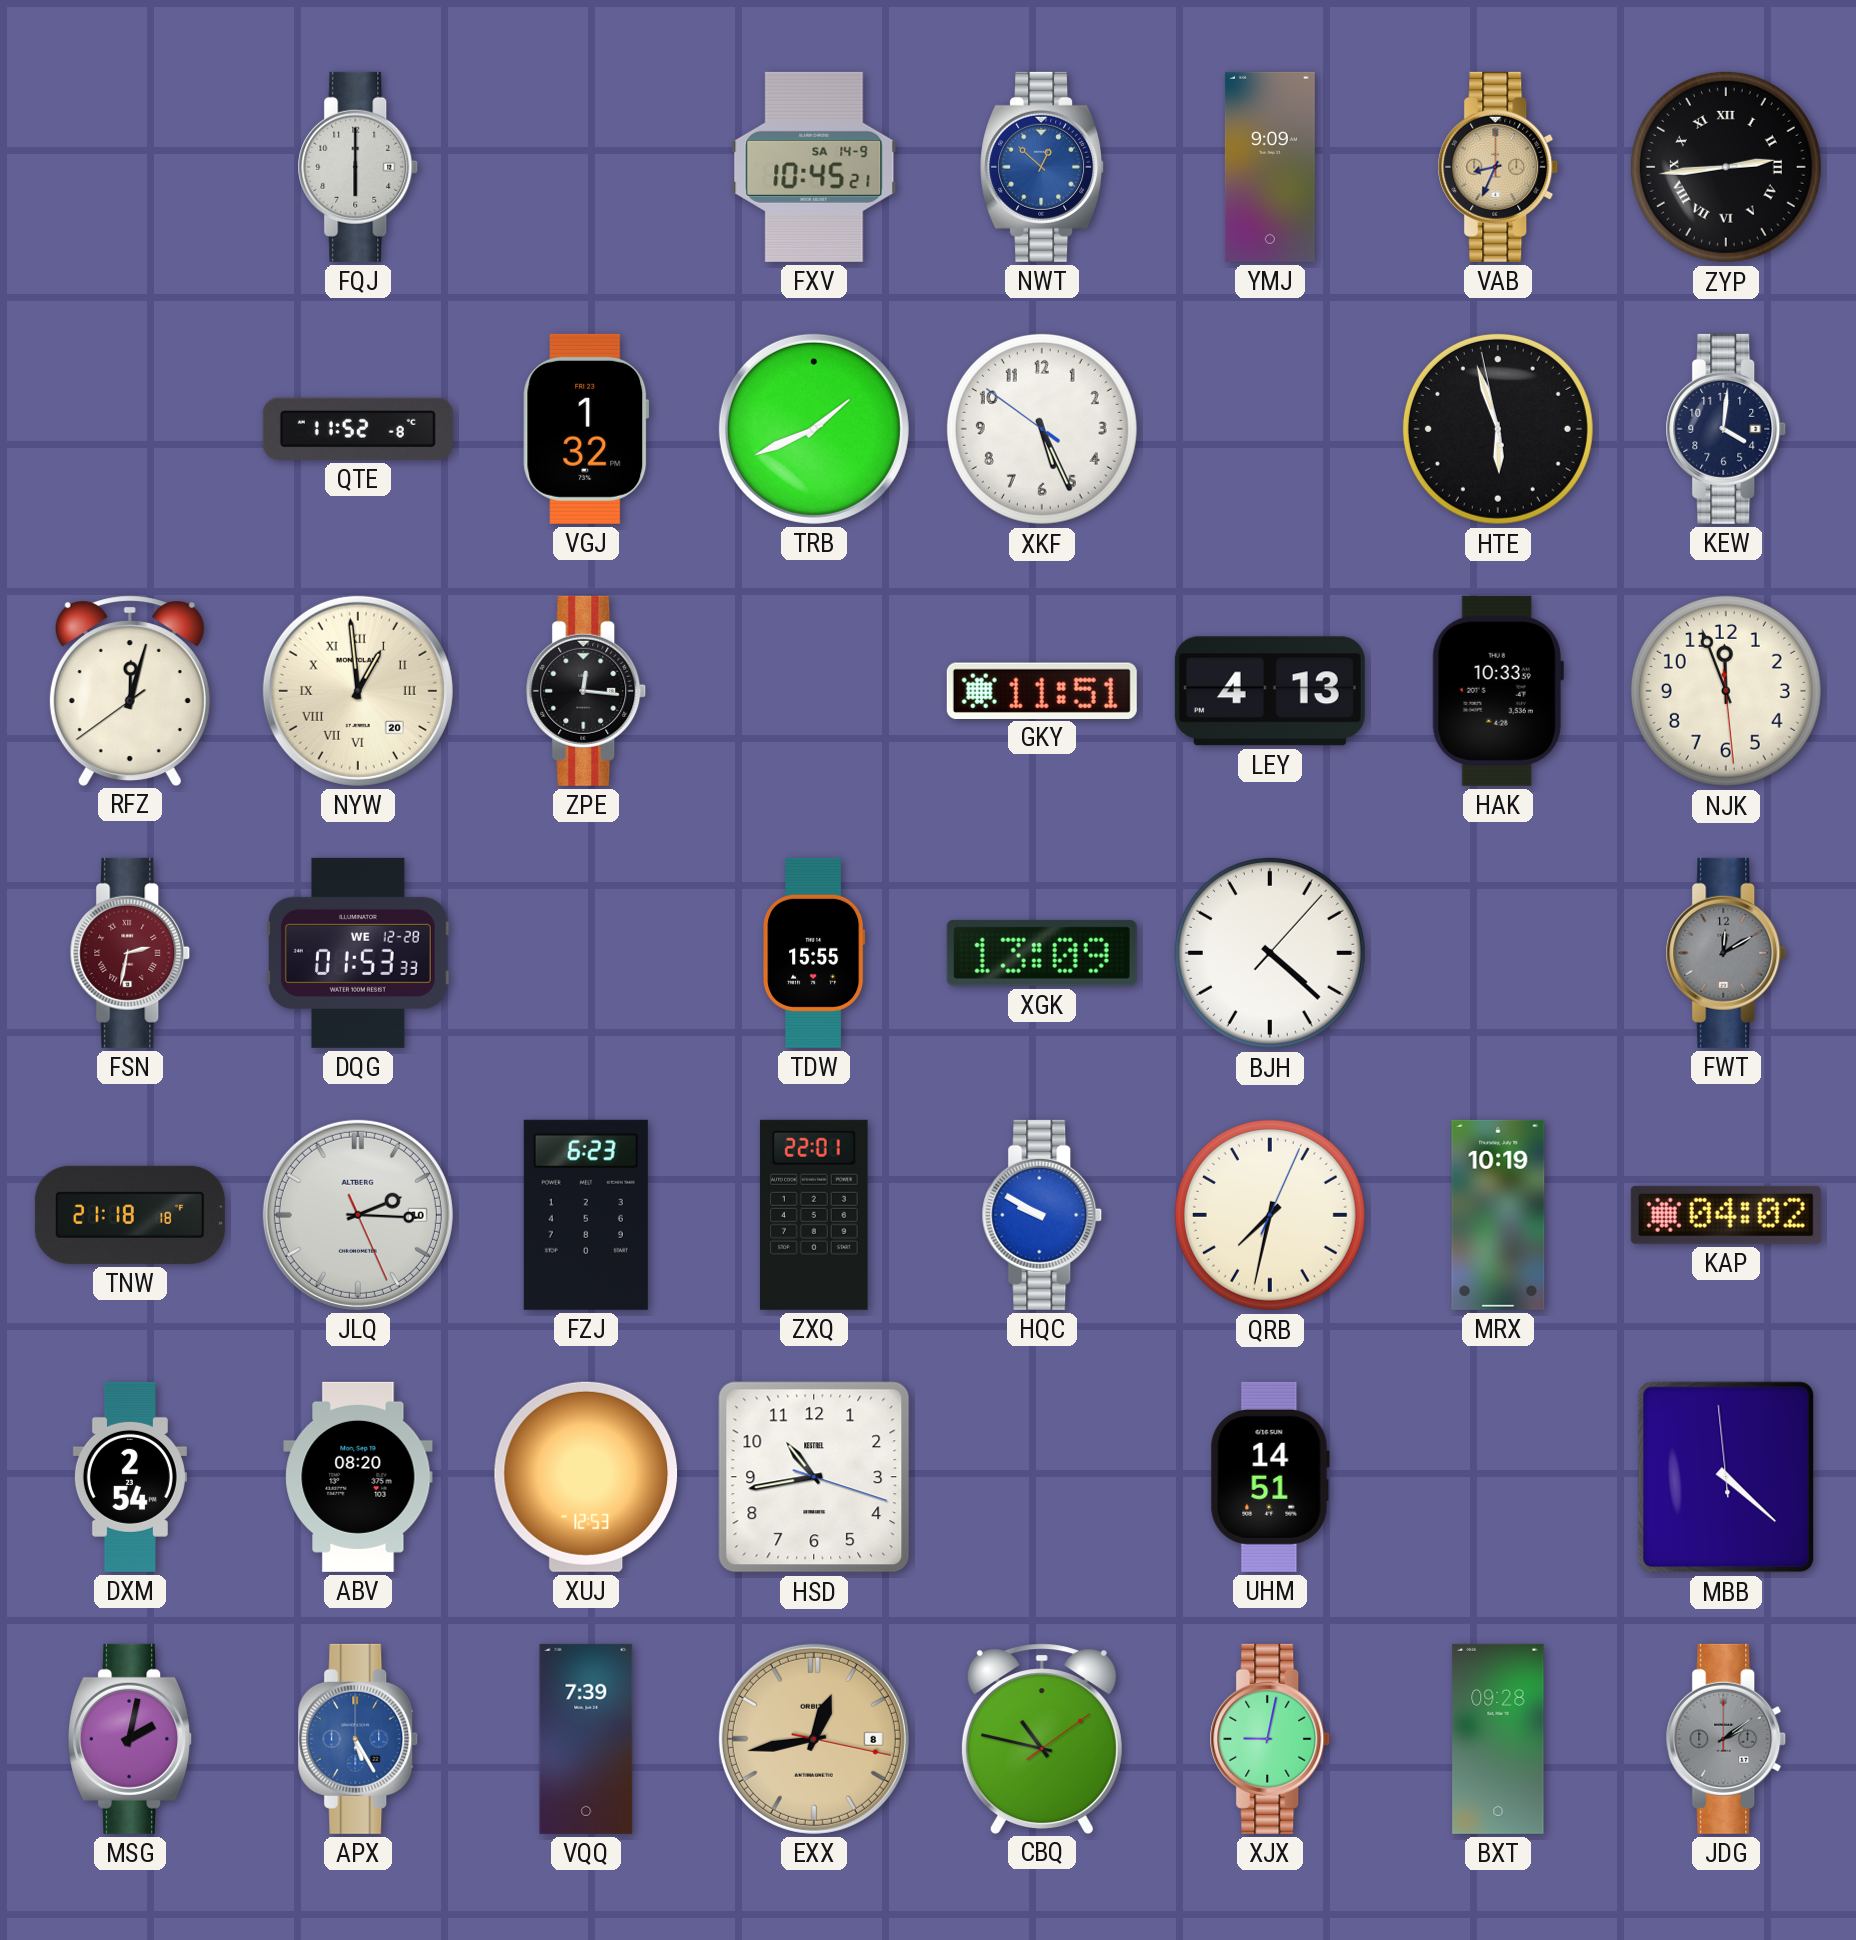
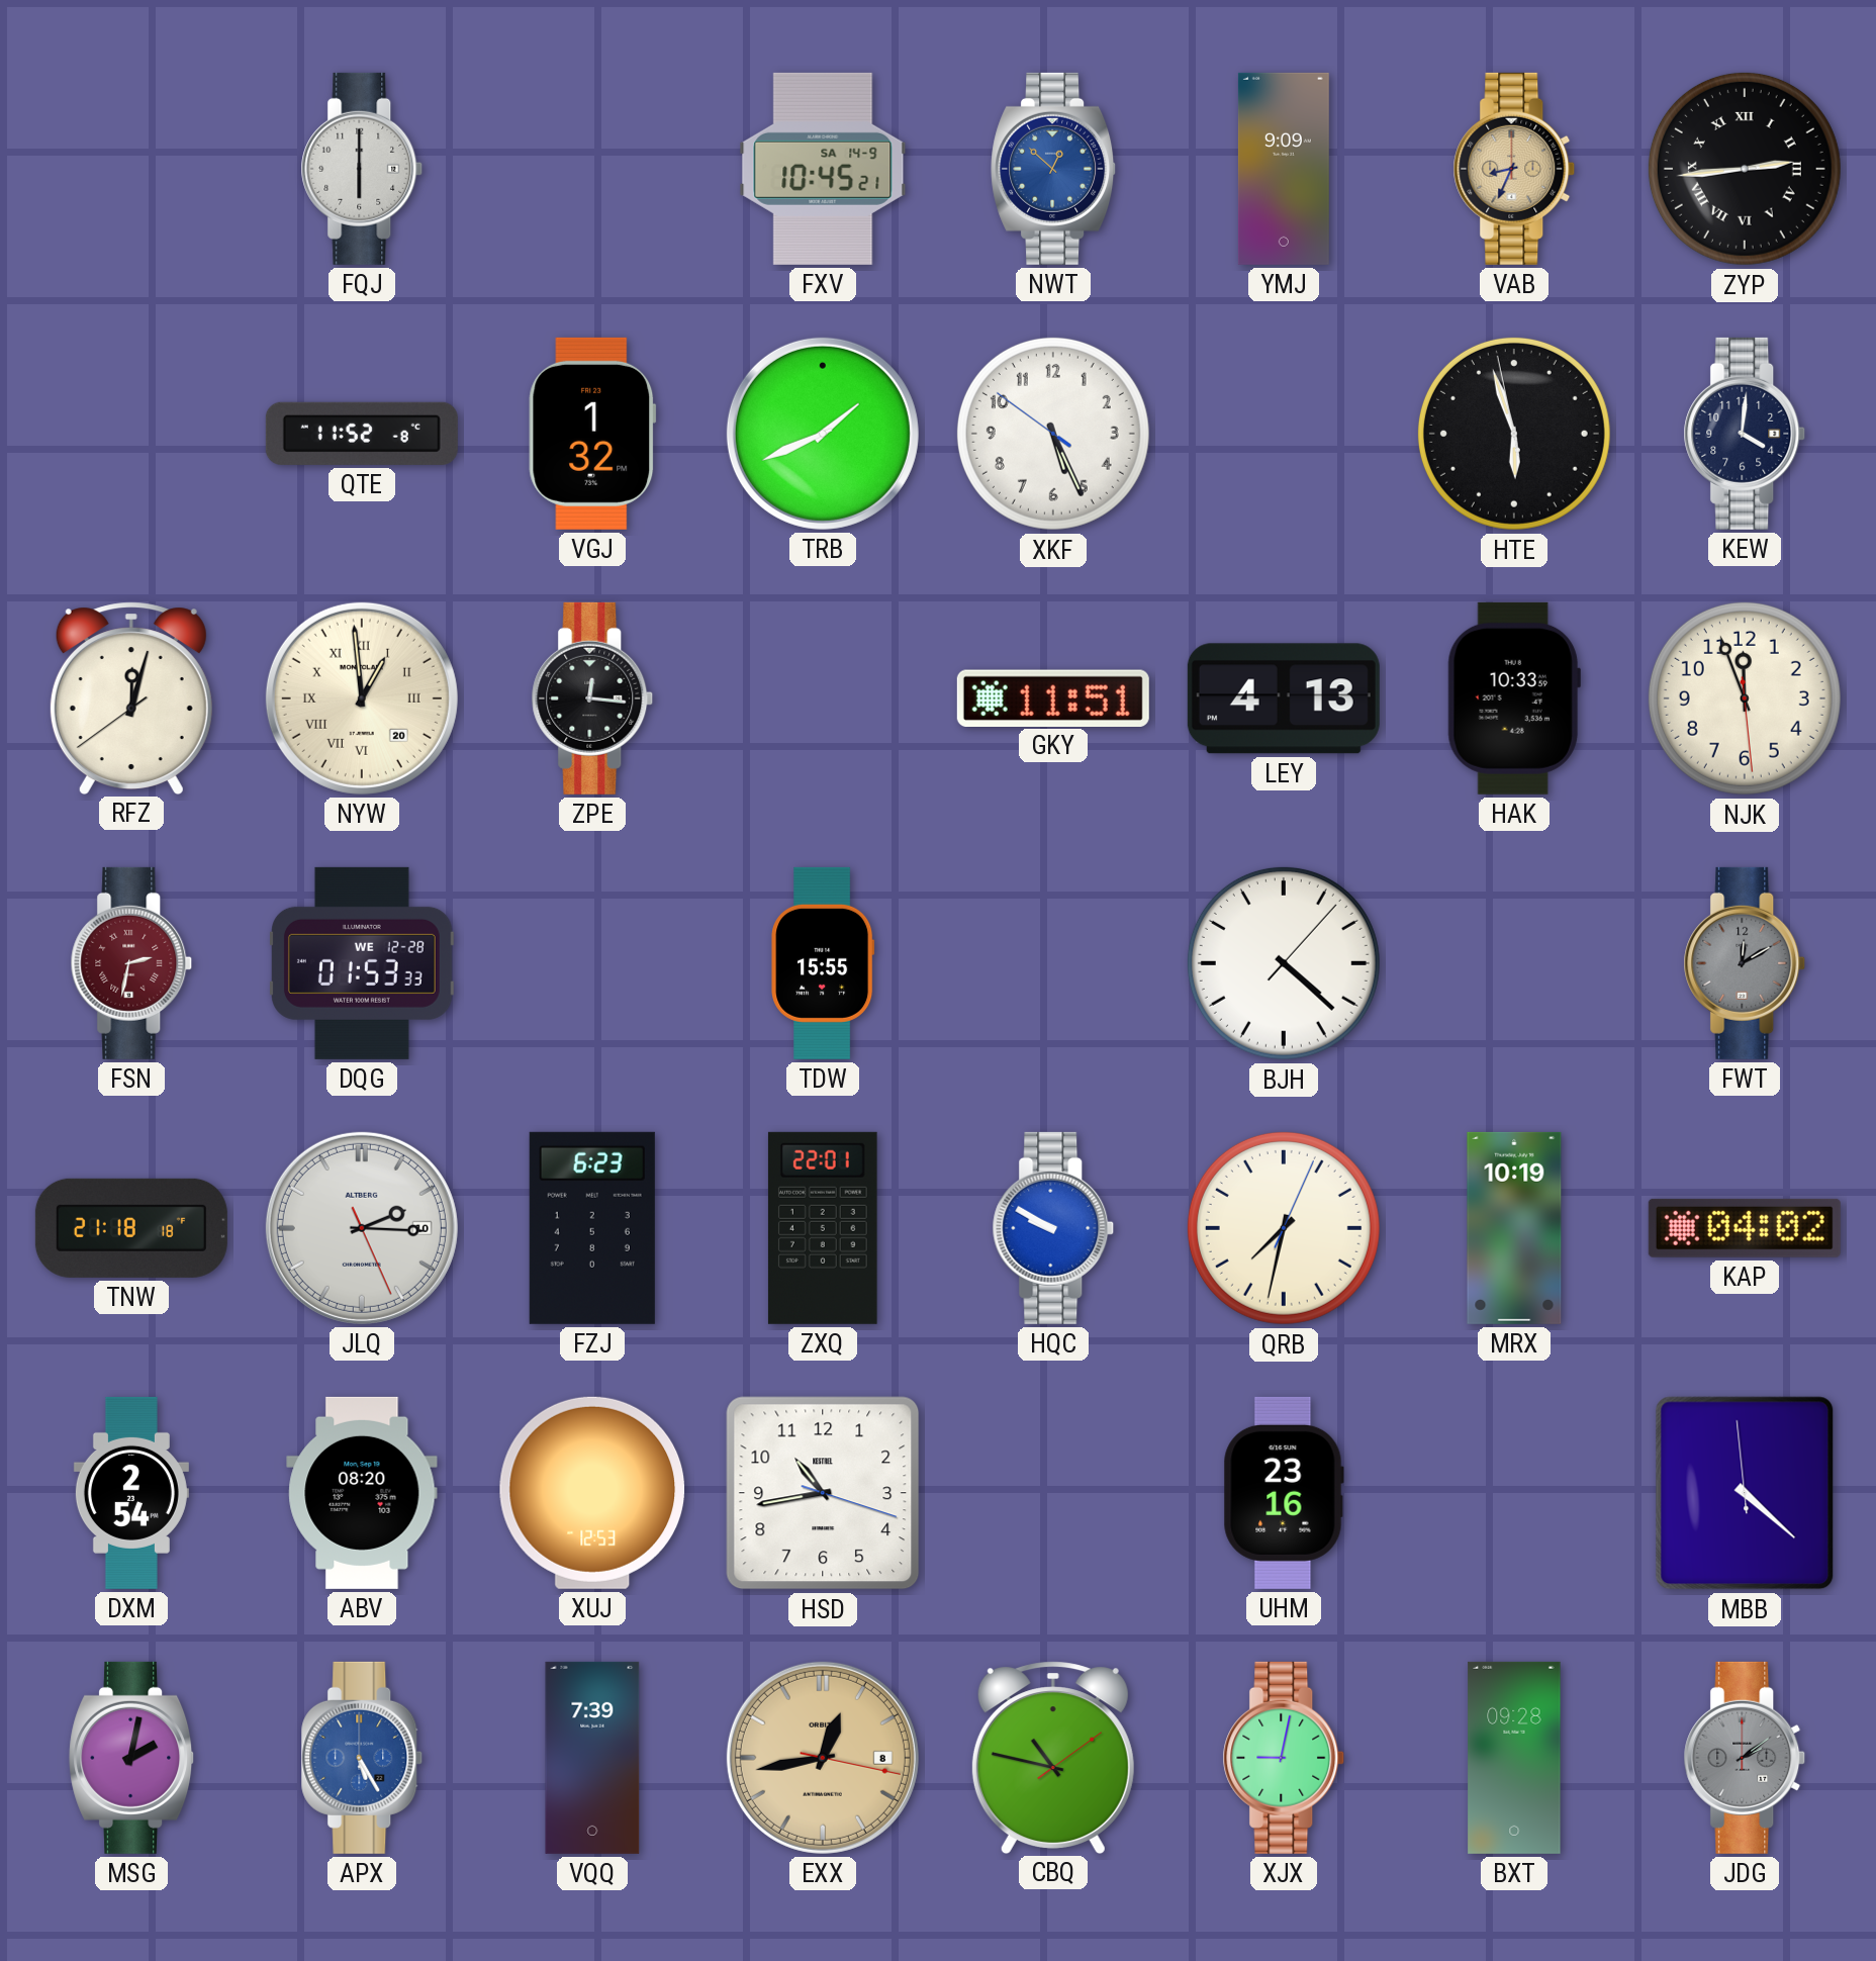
XGK: 13:09 -> none
UHM: 14:51 -> 23:16
